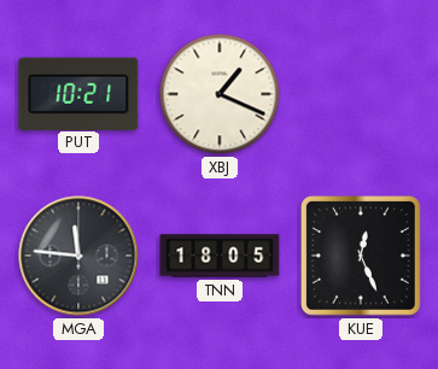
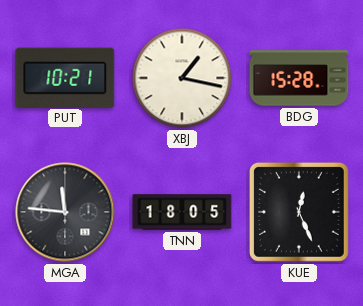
XBJ: 1:19 -> 1:17
BDG: none -> 15:28
